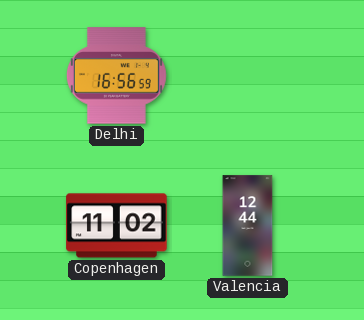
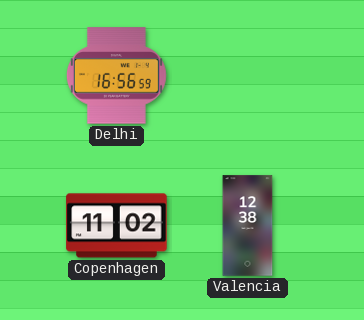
Valencia: 12:44 -> 12:38
